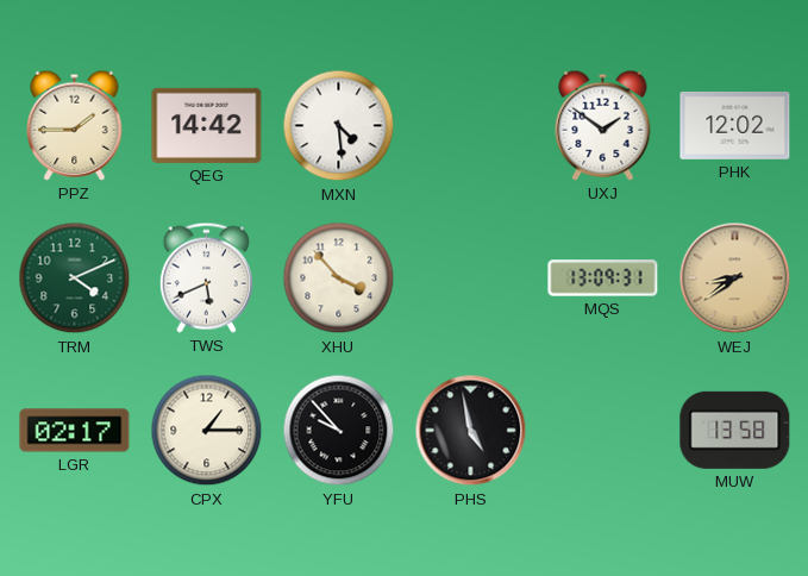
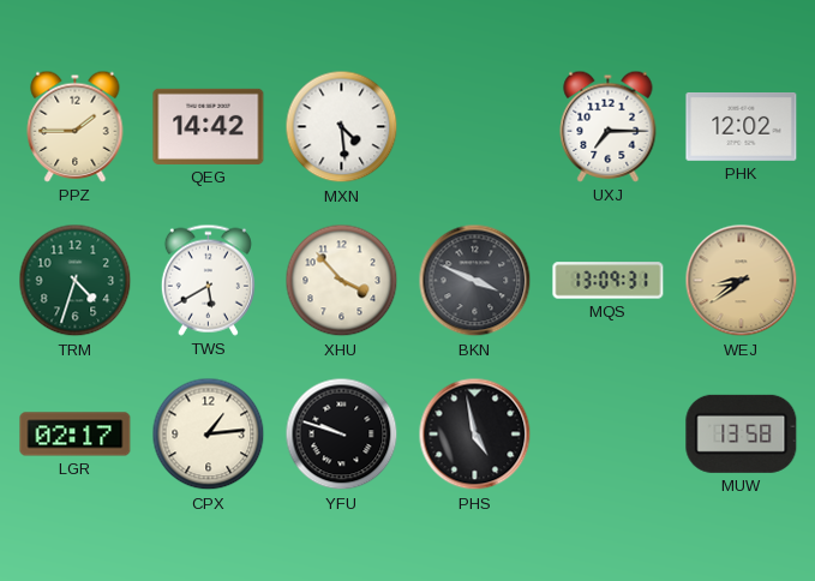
UXJ: 1:51 -> 7:15
TRM: 4:11 -> 4:33
TWS: 5:41 -> 5:40
BKN: none -> 3:49
CPX: 1:15 -> 1:14
YFU: 9:53 -> 9:48
